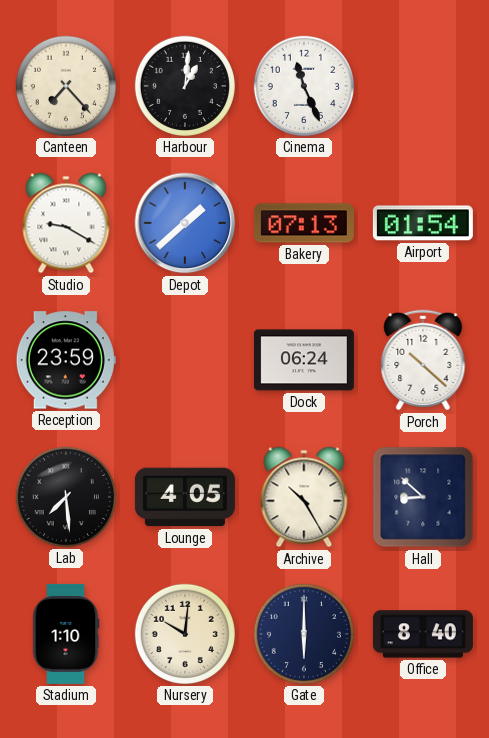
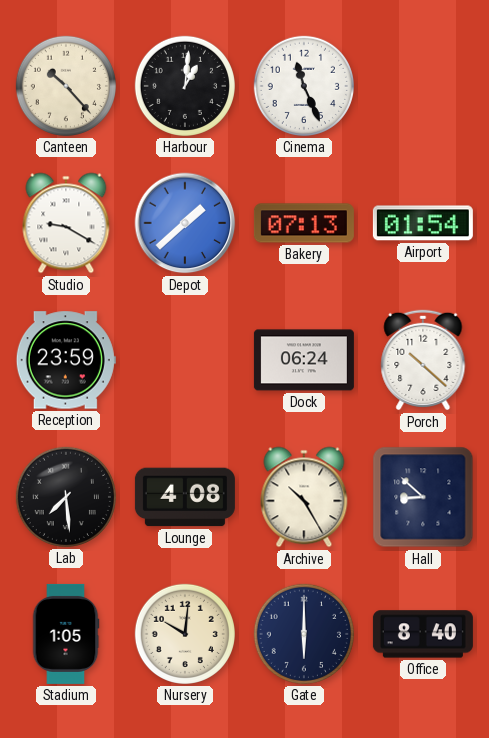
Canteen: 7:23 -> 10:23
Lounge: 4:05 -> 4:08
Stadium: 1:10 -> 1:05
